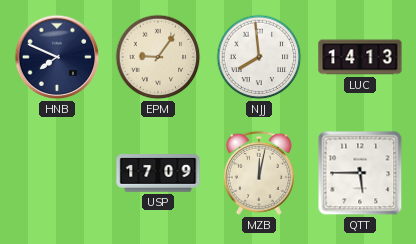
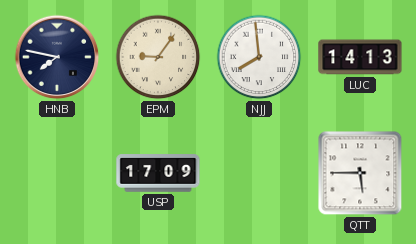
HNB: 7:49 -> 7:47
MZB: 12:02 -> none
